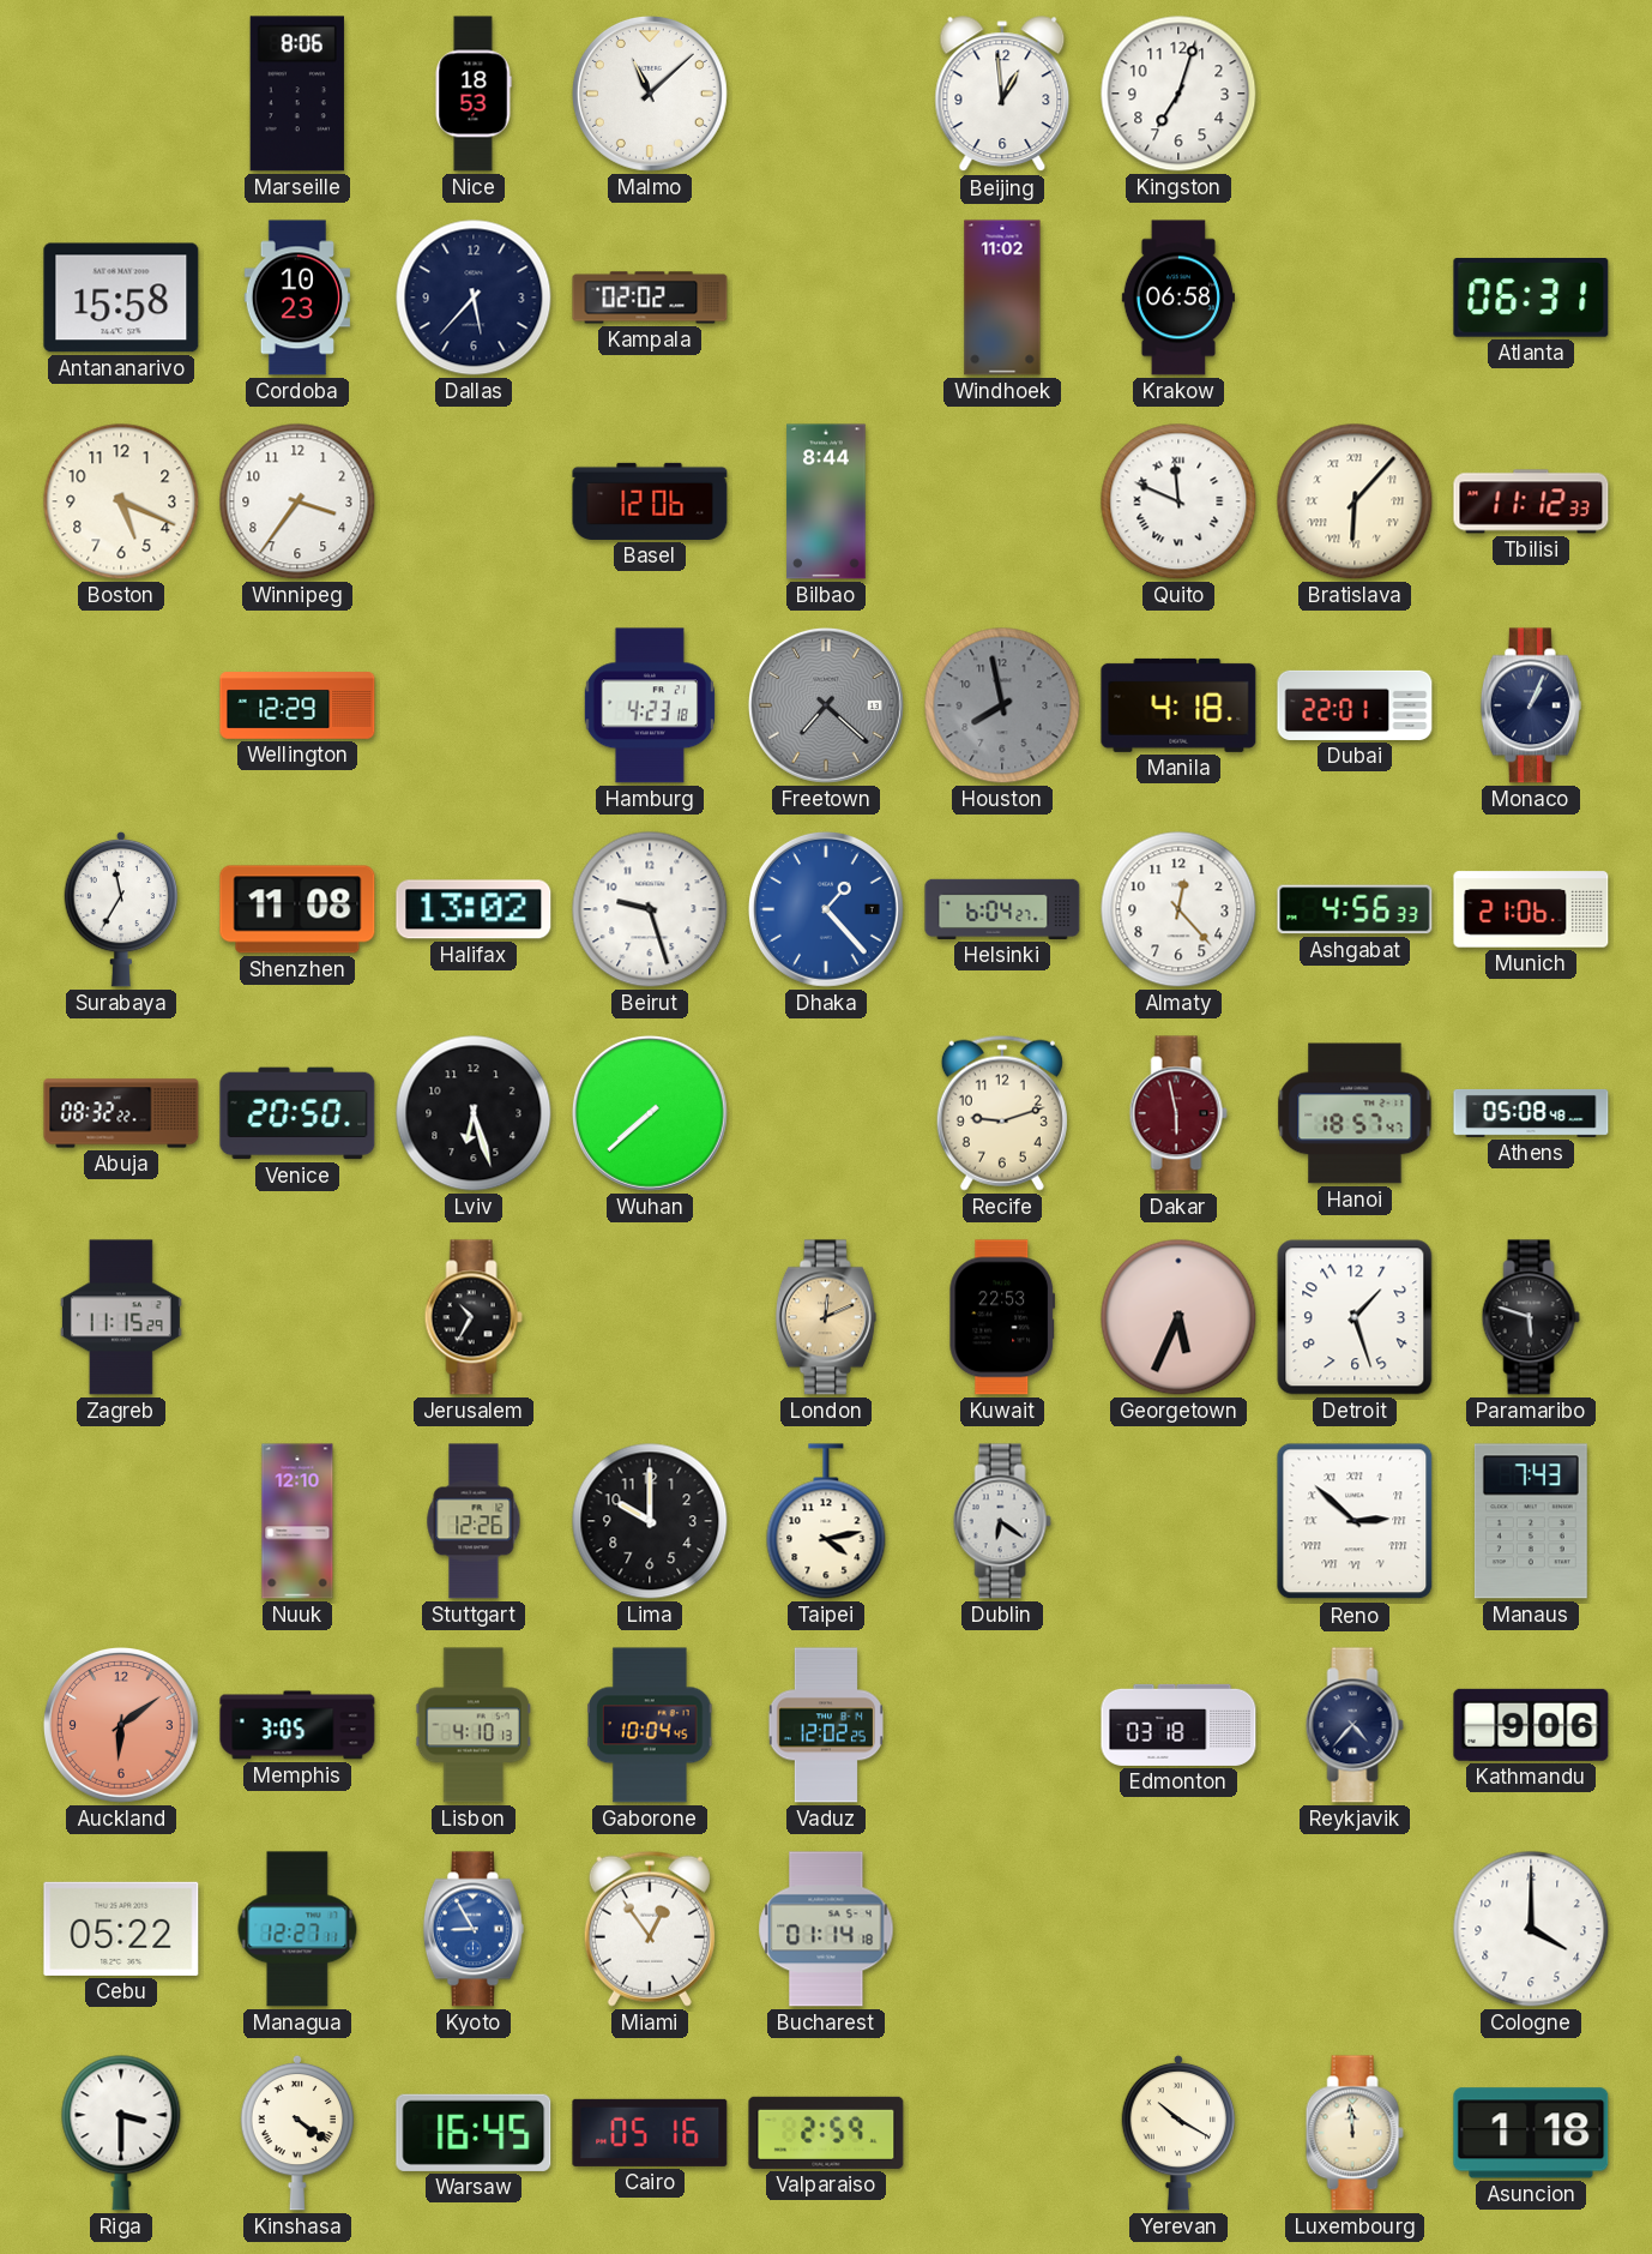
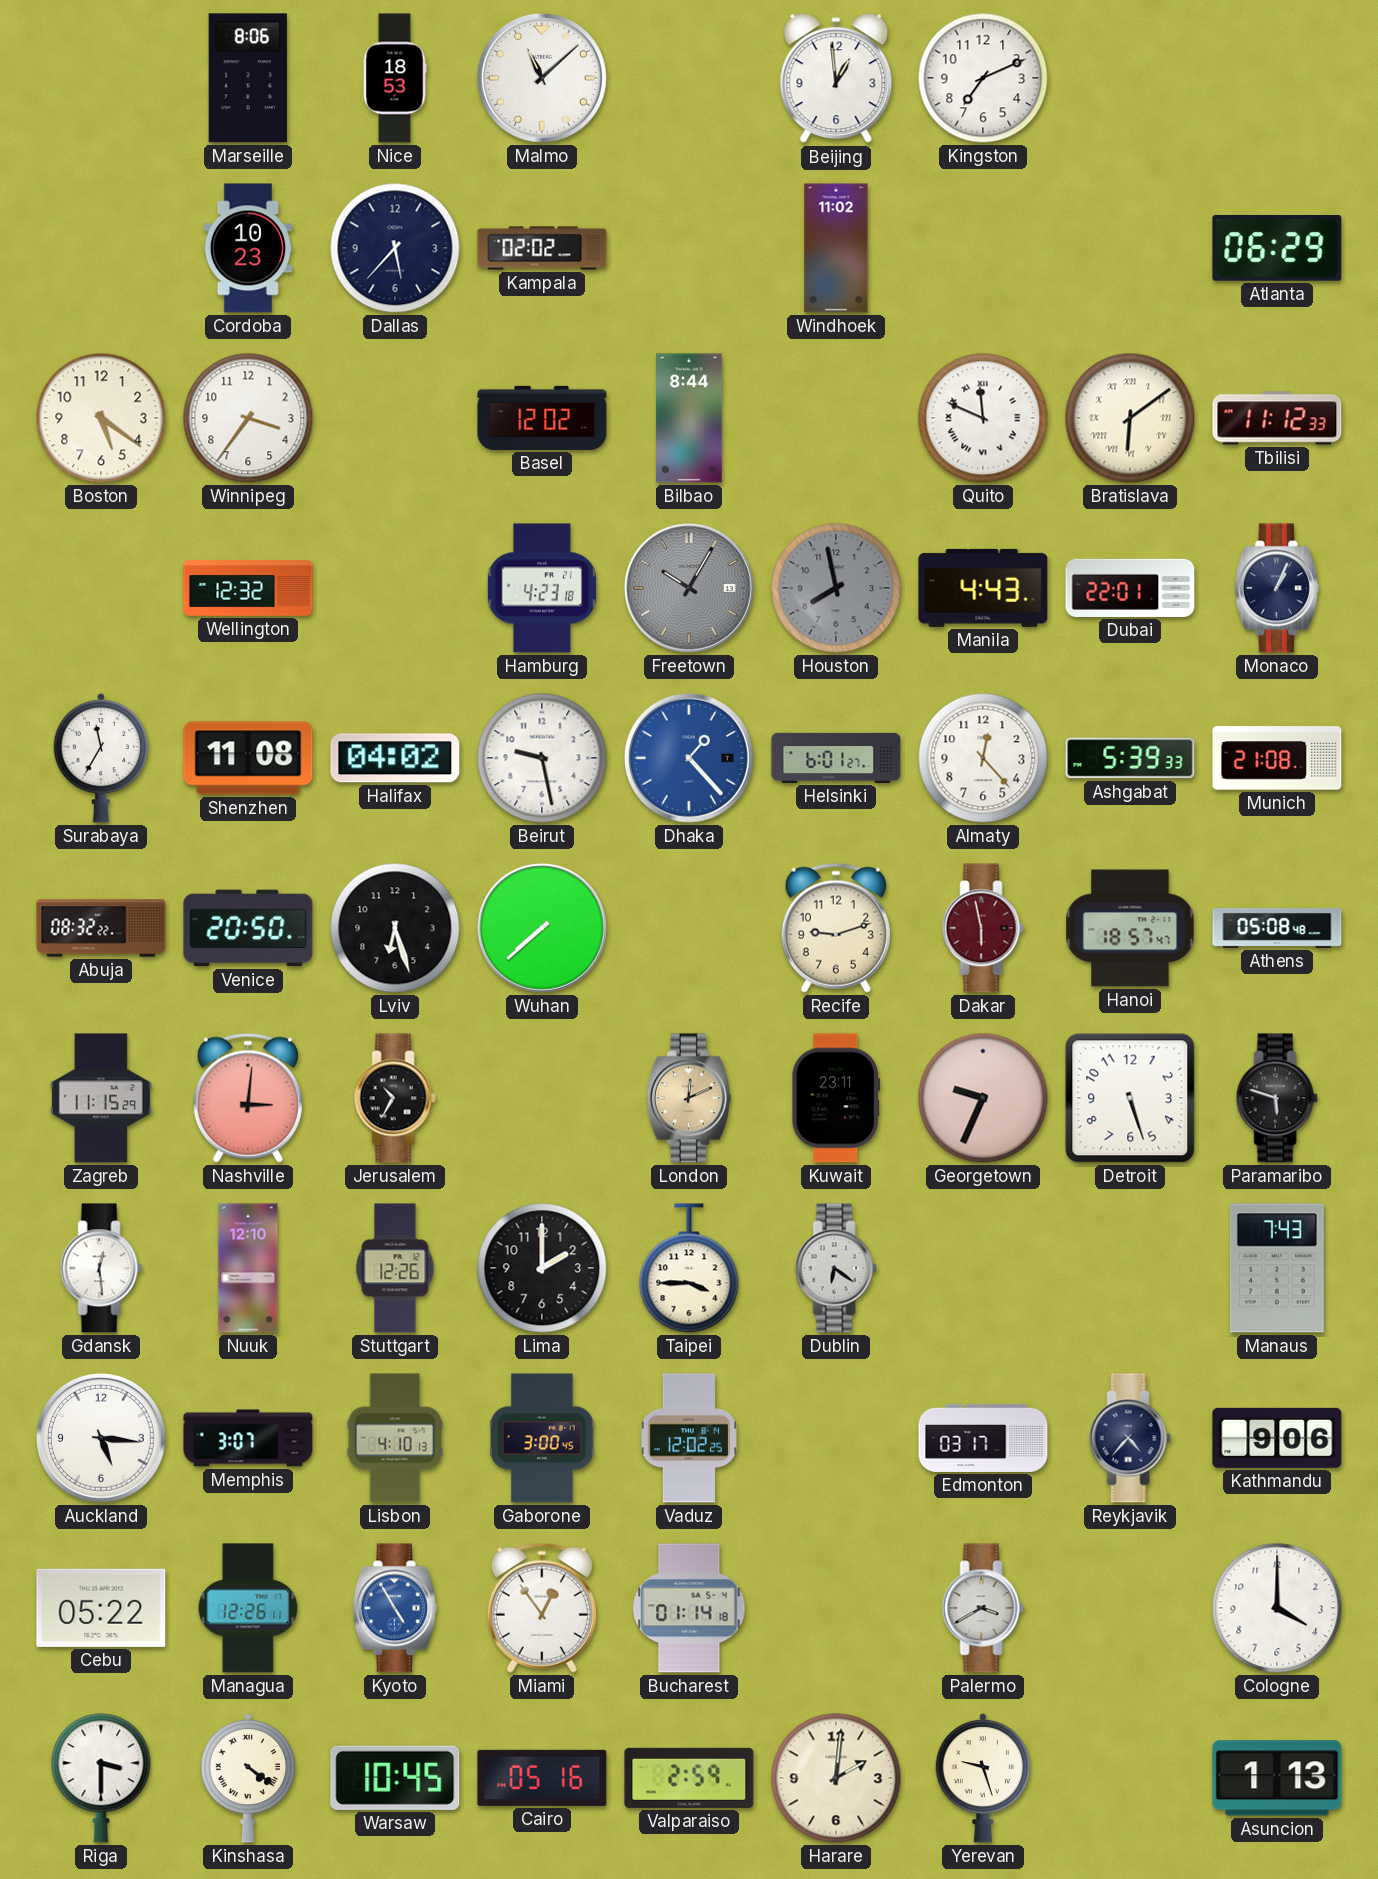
Kingston: 7:03 -> 7:11
Antananarivo: 15:58 -> none
Krakow: 06:58 -> none
Atlanta: 06:31 -> 06:29
Boston: 5:19 -> 5:21
Basel: 12:06 -> 12:02
Bratislava: 6:07 -> 6:09
Wellington: 12:29 -> 12:32
Freetown: 7:22 -> 10:05
Manila: 4:18 -> 4:43
Halifax: 13:02 -> 04:02
Beirut: 9:27 -> 9:28
Helsinki: 6:04 -> 6:01
Ashgabat: 4:56 -> 5:39
Munich: 21:06 -> 21:08
Nashville: none -> 3:01
Kuwait: 22:53 -> 23:11
Georgetown: 5:34 -> 9:34
Detroit: 1:27 -> 5:27
Gdansk: none -> 12:29
Lima: 10:00 -> 2:00
Taipei: 4:13 -> 3:45
Reno: 2:52 -> none
Auckland: 6:09 -> 5:16
Auckland dial: salmon -> white
Memphis: 3:05 -> 3:07
Gaborone: 10:04 -> 3:00
Edmonton: 03:18 -> 03:17
Managua: 12:27 -> 12:26
Kyoto: 8:55 -> 4:55
Palermo: none -> 3:40
Warsaw: 16:45 -> 10:45
Harare: none -> 2:01
Yerevan: 10:20 -> 9:27
Luxembourg: 11:59 -> none
Asuncion: 1:18 -> 1:13
